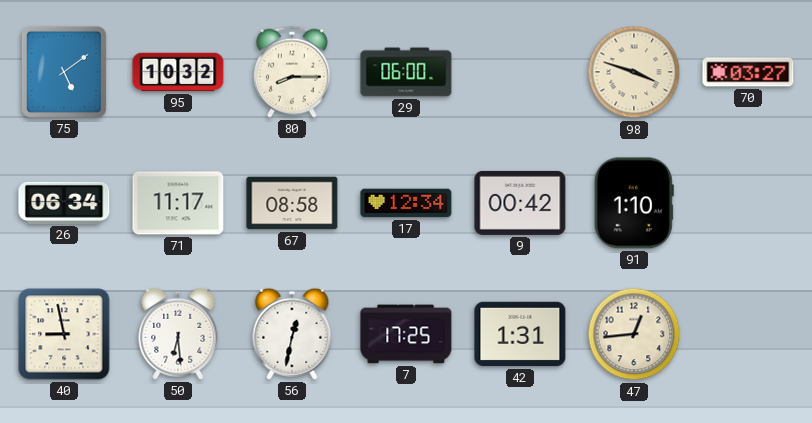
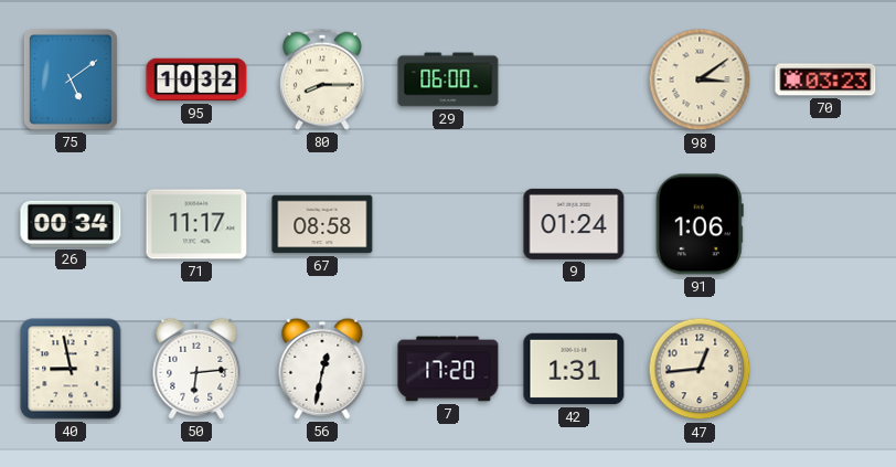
98: 3:48 -> 3:09
70: 03:27 -> 03:23
26: 06:34 -> 00:34
17: 12:34 -> none
9: 00:42 -> 01:24
91: 1:10 -> 1:06
50: 6:29 -> 6:14
7: 17:25 -> 17:20
